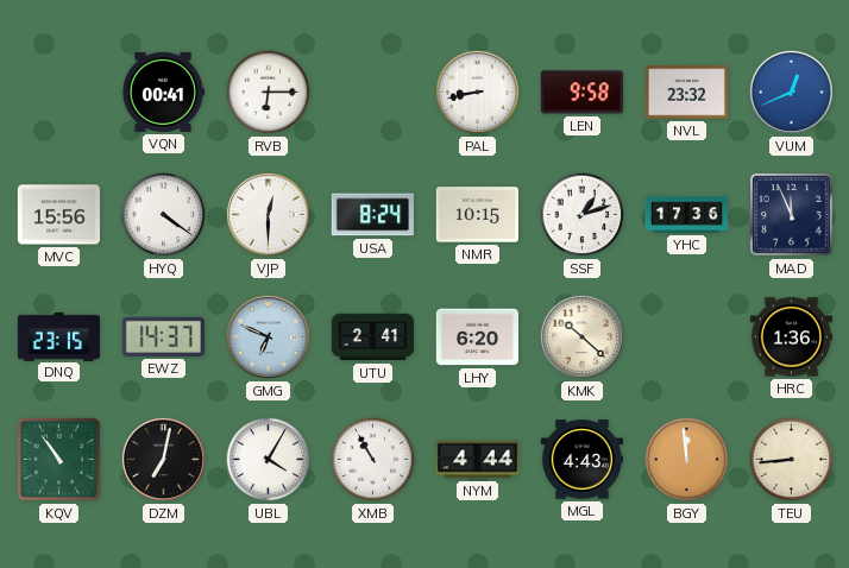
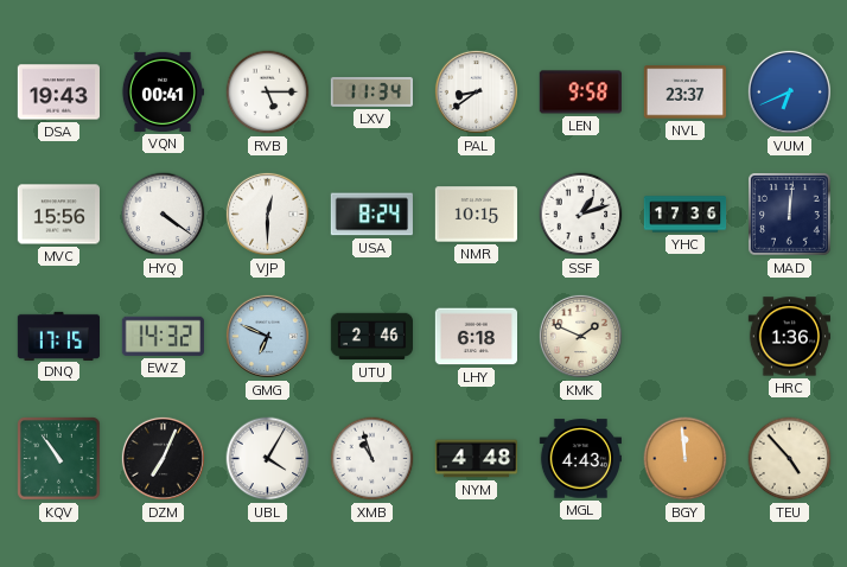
DSA: none -> 19:43
RVB: 6:15 -> 5:15
LXV: none -> 11:34
PAL: 8:43 -> 8:39
NVL: 23:32 -> 23:37
VUM: 12:41 -> 6:41
MAD: 11:56 -> 12:01
DNQ: 23:15 -> 17:15
EWZ: 14:37 -> 14:32
UTU: 2:41 -> 2:46
LHY: 6:20 -> 6:18
KMK: 10:22 -> 1:49
DZM: 7:02 -> 7:04
XMB: 10:55 -> 10:57
NYM: 4:44 -> 4:48
TEU: 8:44 -> 4:53
